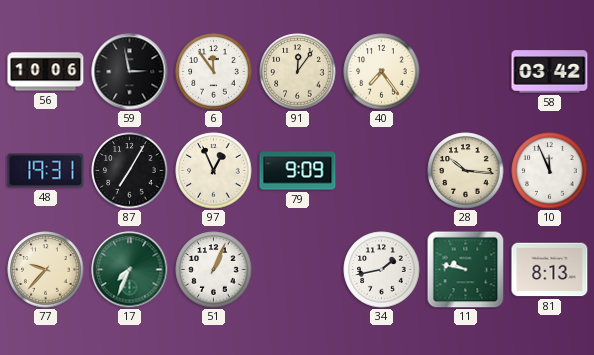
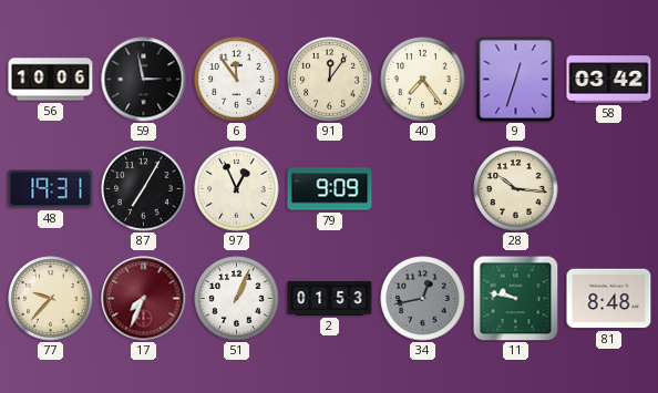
9: none -> 12:33
10: 11:56 -> none
17 dial: green -> burgundy
2: none -> 01:53
34: 1:43 -> 12:43
34 dial: white -> grey
81: 8:13 -> 8:48
